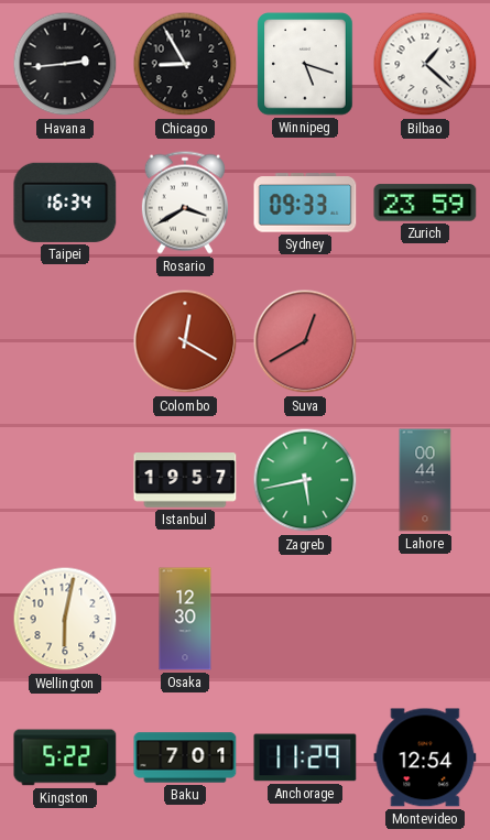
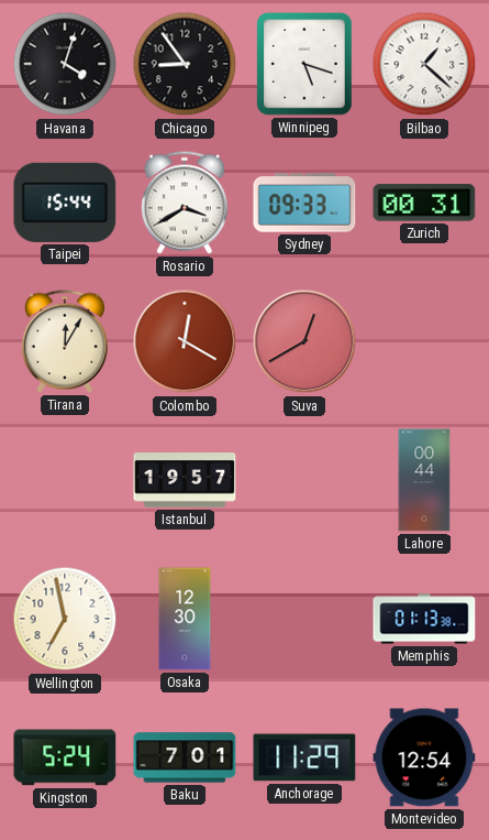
Havana: 2:44 -> 4:03
Chicago: 8:55 -> 8:54
Taipei: 16:34 -> 15:44
Zurich: 23:59 -> 00:31
Tirana: none -> 12:05
Zagreb: 5:43 -> none
Wellington: 6:02 -> 6:58
Memphis: none -> 01:13
Kingston: 5:22 -> 5:24
